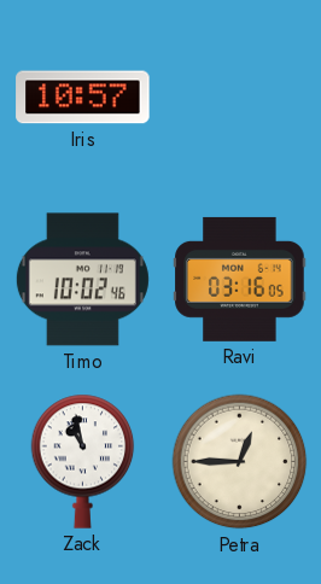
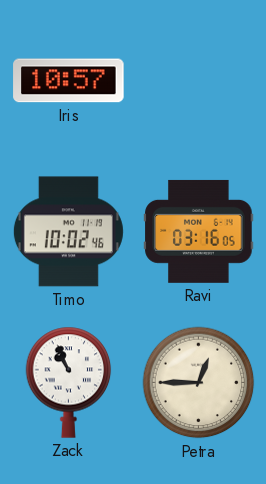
Zack: 10:58 -> 10:56
